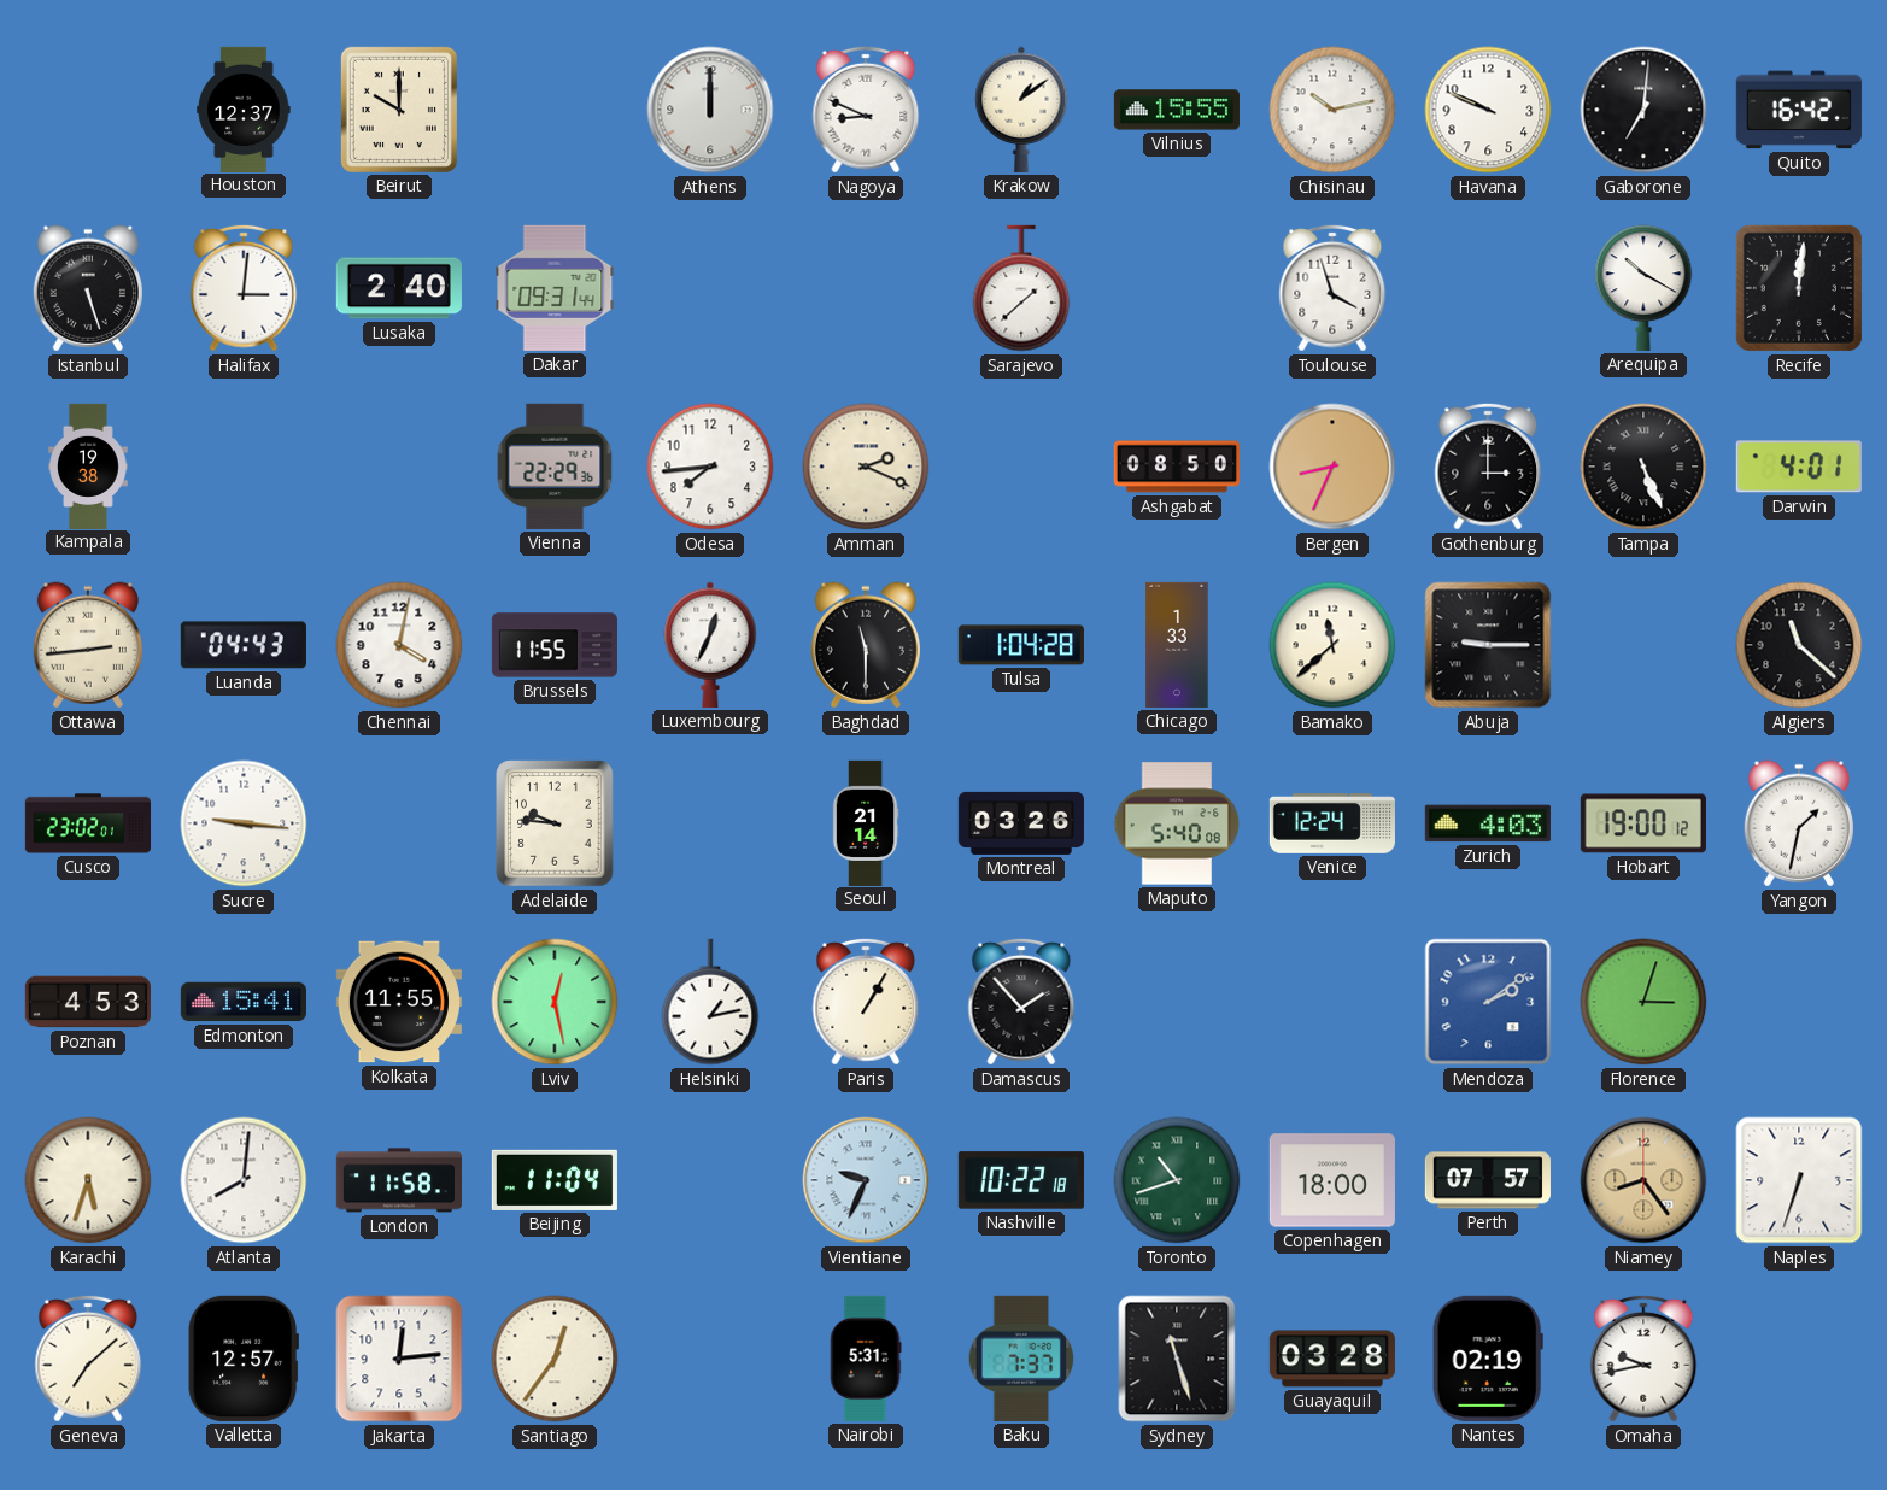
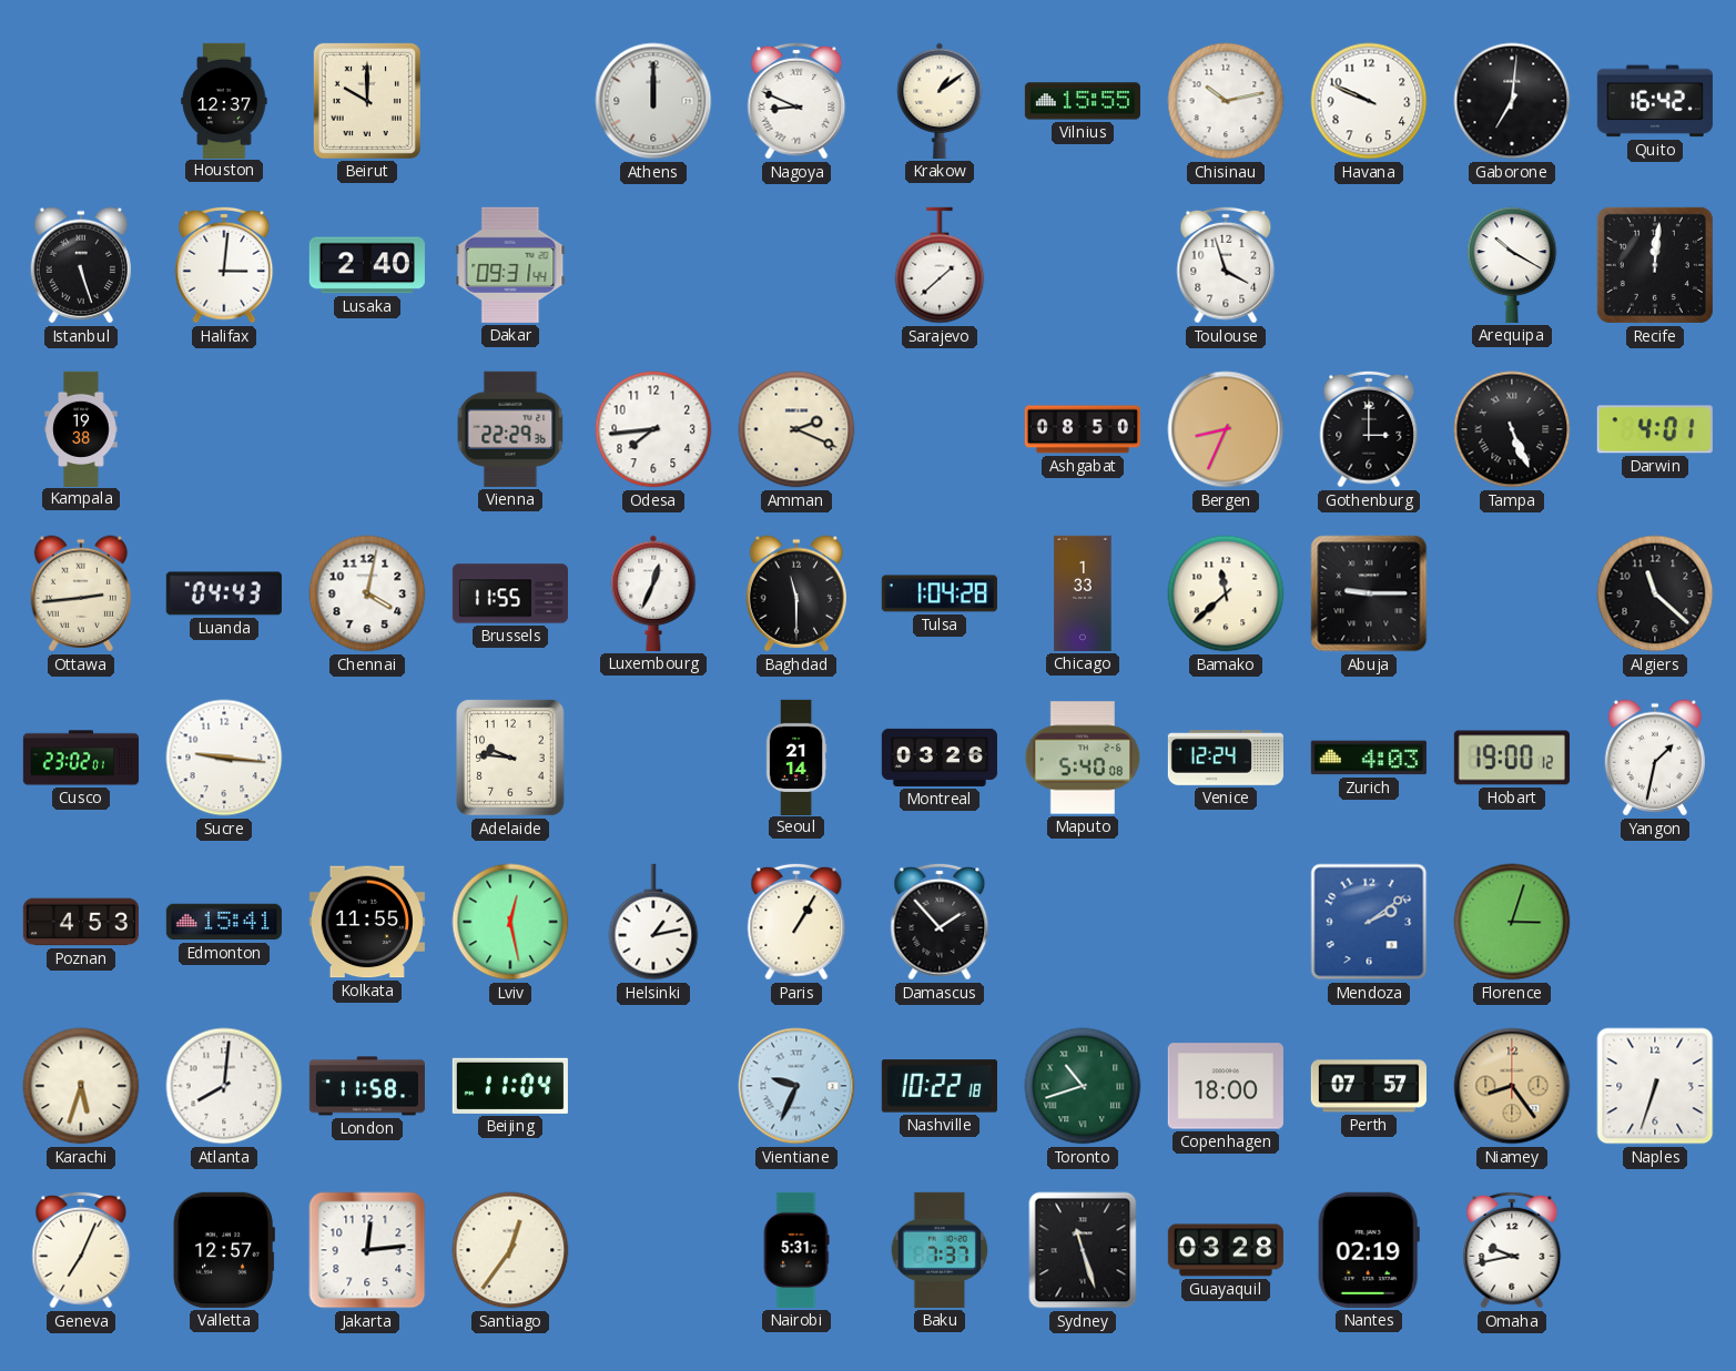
Geneva: 7:08 -> 7:04
